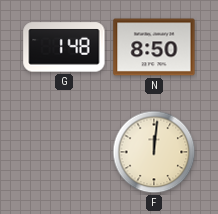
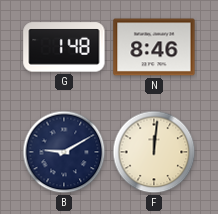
N: 8:50 -> 8:46
B: none -> 9:10
